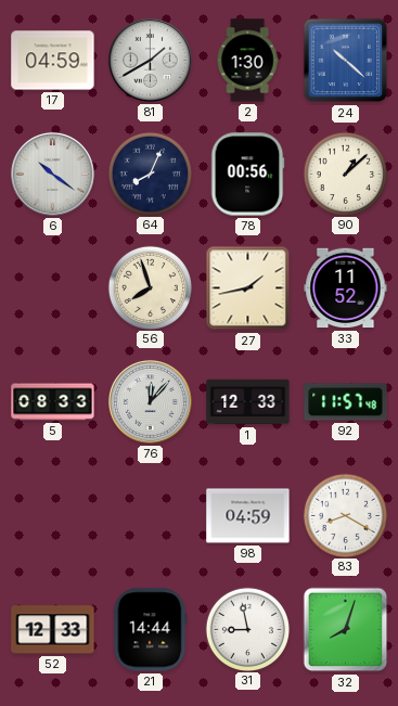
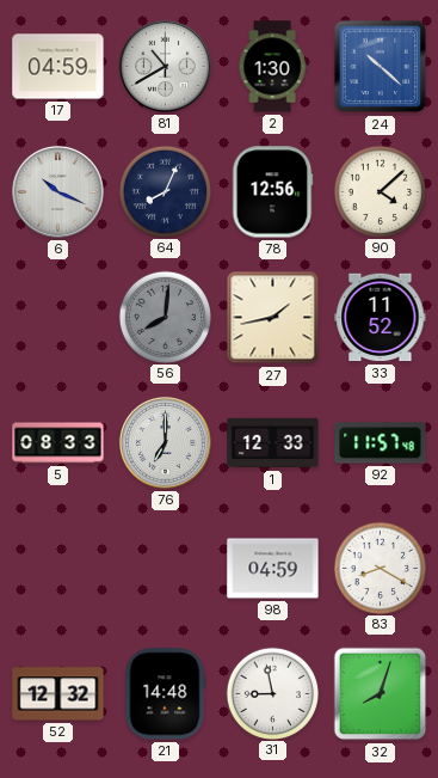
81: 1:40 -> 10:40
6: 10:21 -> 10:19
78: 00:56 -> 12:56
90: 1:08 -> 4:08
56: 7:57 -> 8:01
56 dial: cream -> grey
76: 12:07 -> 7:00
52: 12:33 -> 12:32
21: 14:44 -> 14:48
